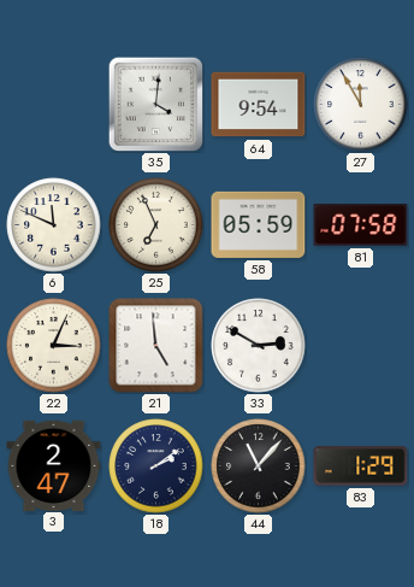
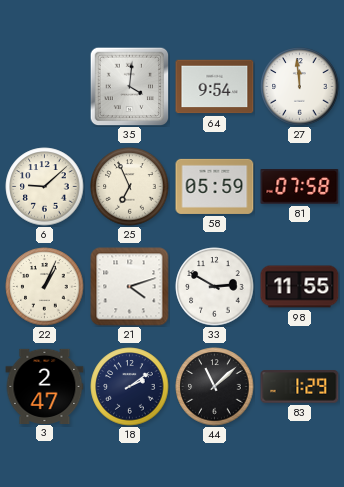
27: 11:55 -> 11:59
6: 11:49 -> 9:08
22: 3:04 -> 1:04
21: 4:59 -> 4:12
98: none -> 11:55
44: 11:07 -> 11:08
